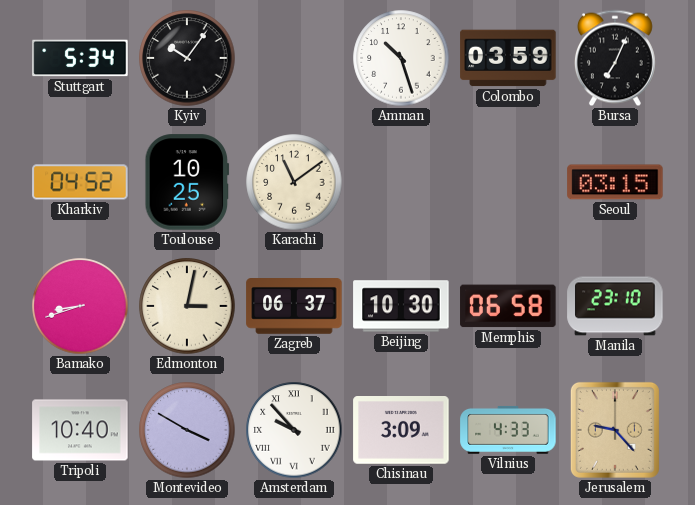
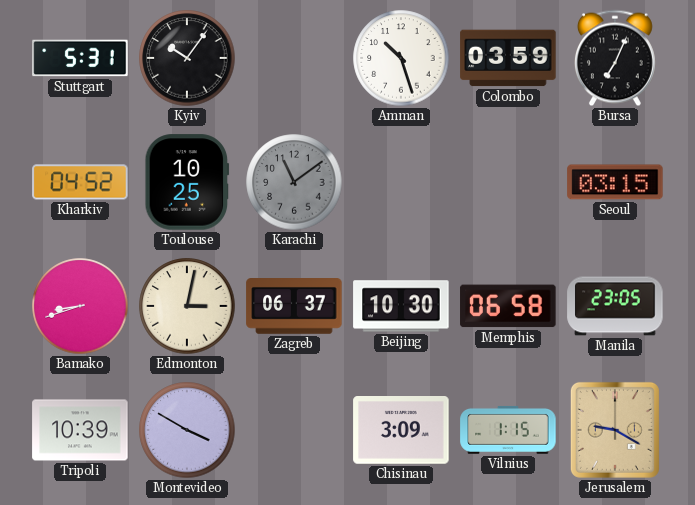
Stuttgart: 5:34 -> 5:31
Karachi dial: cream -> grey
Manila: 23:10 -> 23:05
Tripoli: 10:40 -> 10:39
Amsterdam: 9:53 -> none
Vilnius: 4:33 -> 1:15
Jerusalem: 9:23 -> 9:20
